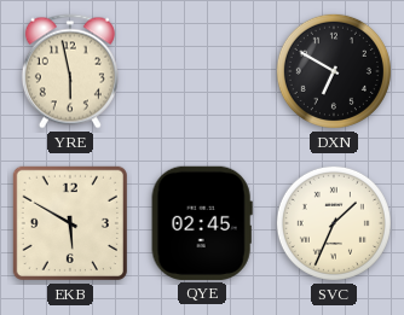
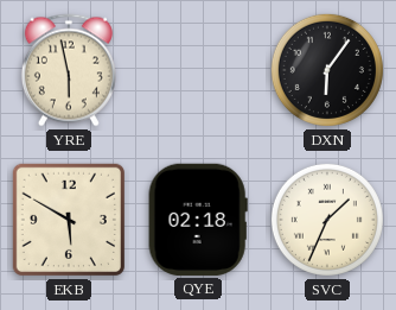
DXN: 6:50 -> 6:06
QYE: 02:45 -> 02:18
